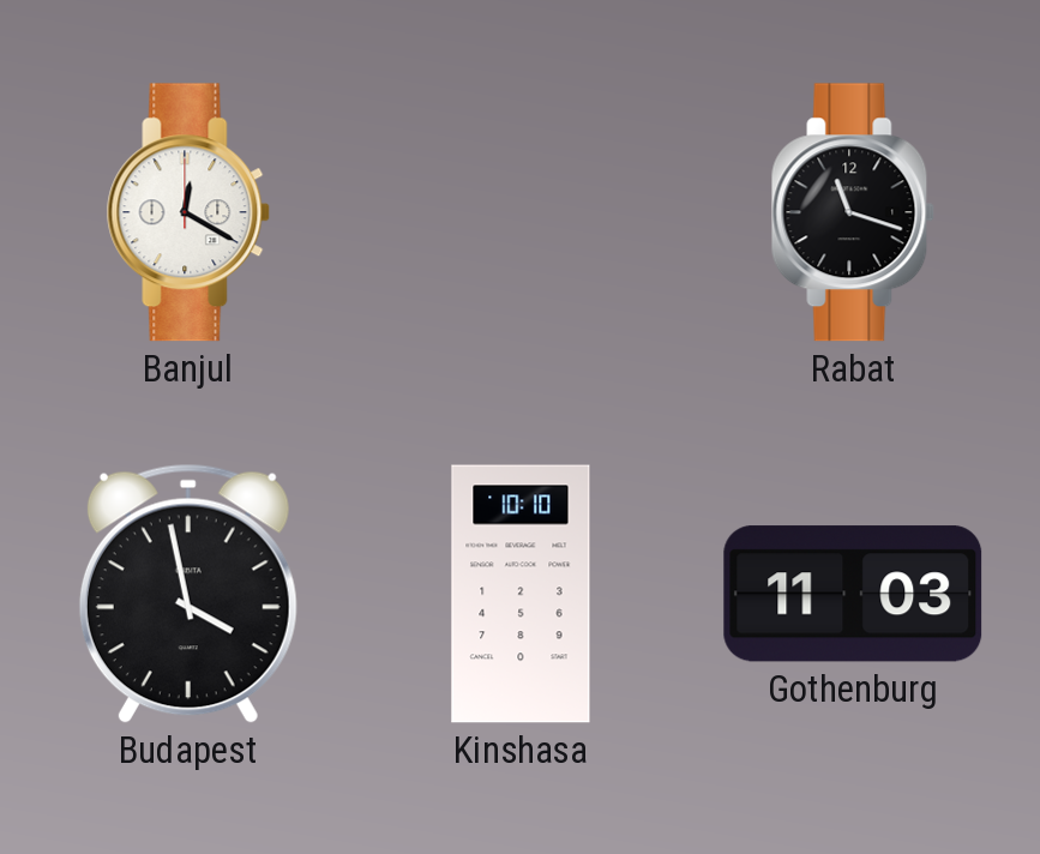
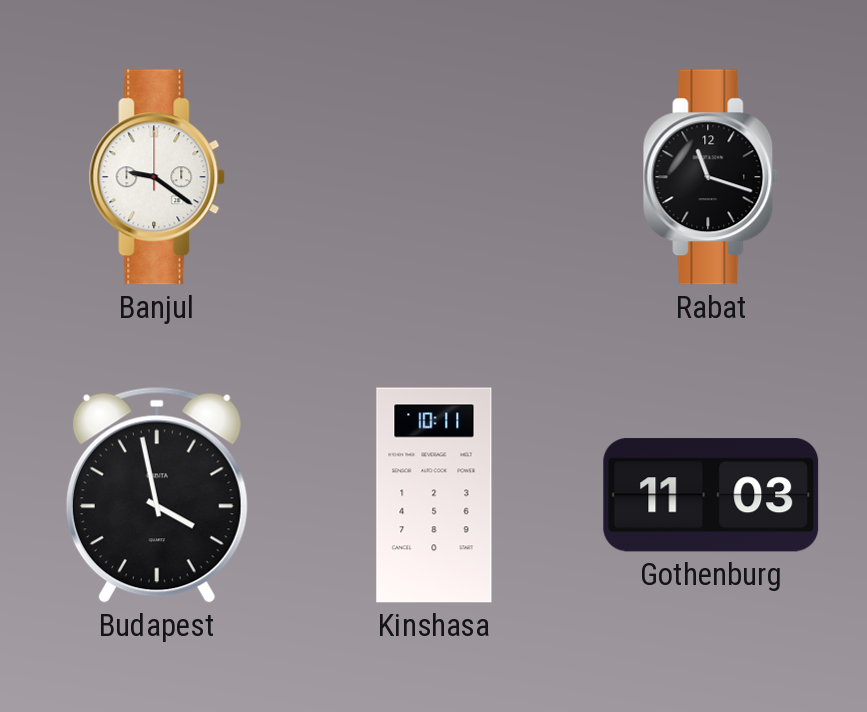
Banjul: 12:20 -> 9:21
Kinshasa: 10:10 -> 10:11
